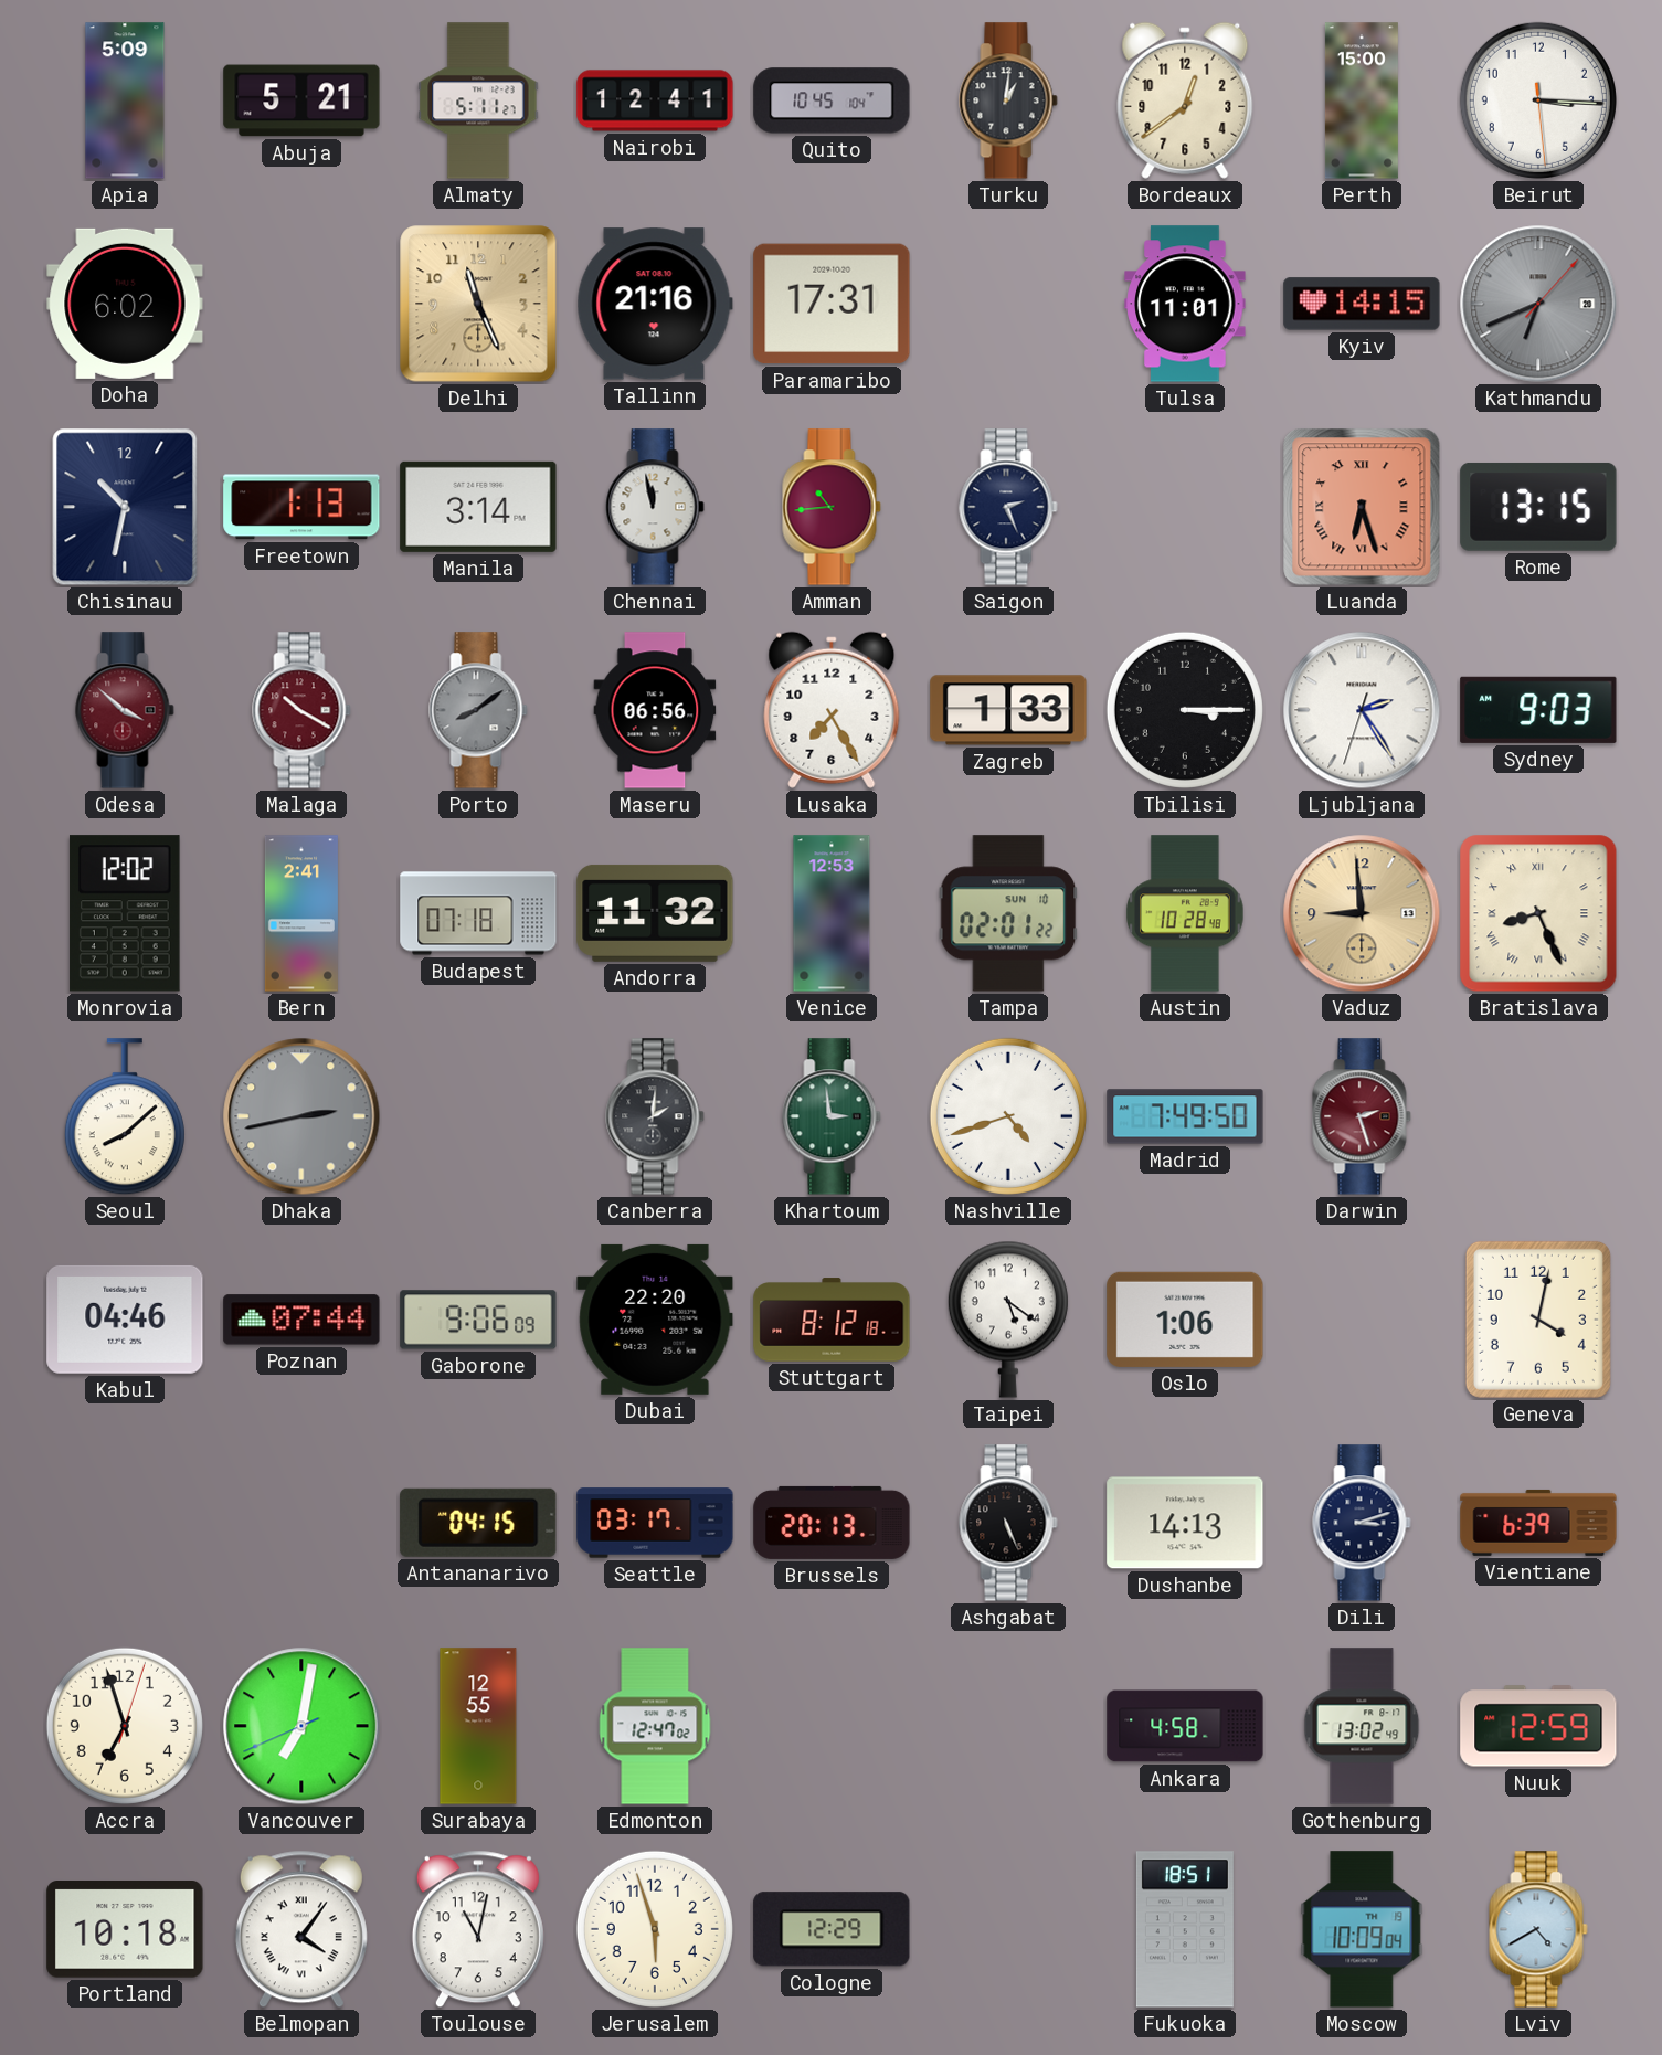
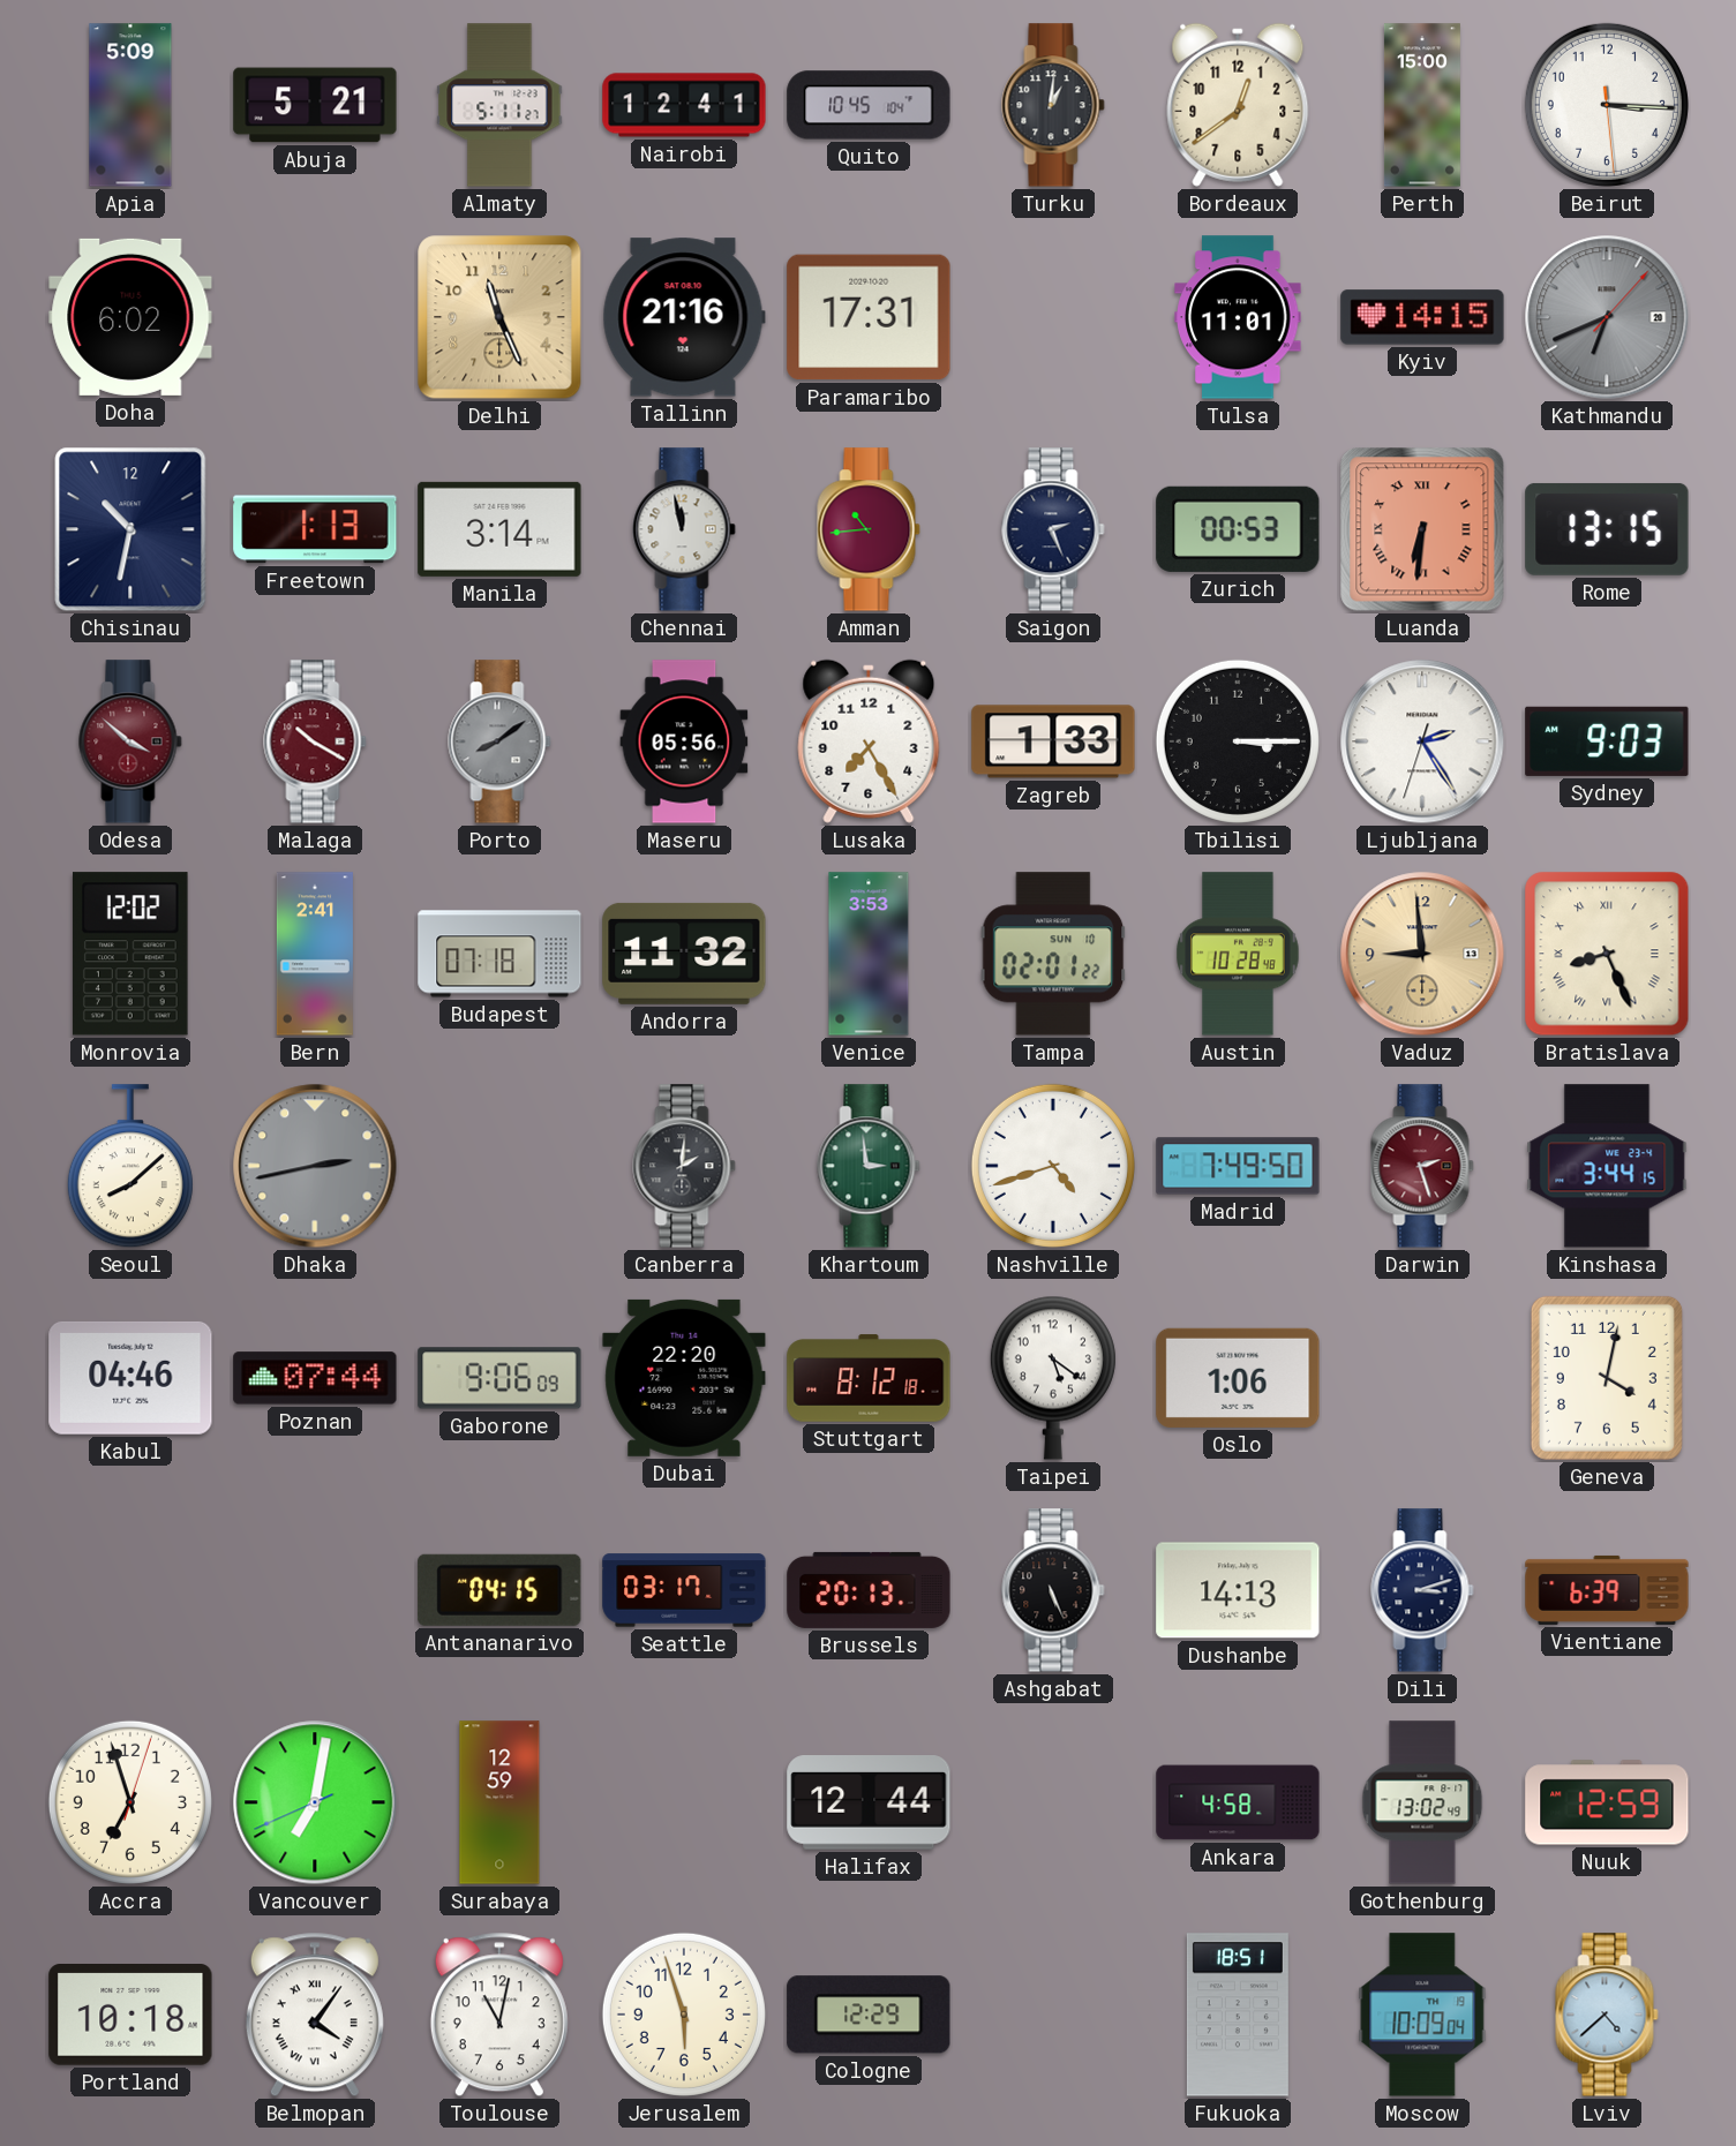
Zurich: none -> 00:53
Luanda: 6:27 -> 6:31
Maseru: 06:56 -> 05:56
Venice: 12:53 -> 3:53
Kinshasa: none -> 3:44
Surabaya: 12:55 -> 12:59
Edmonton: 12:47 -> none
Halifax: none -> 12:44
Lviv: 4:40 -> 4:38
